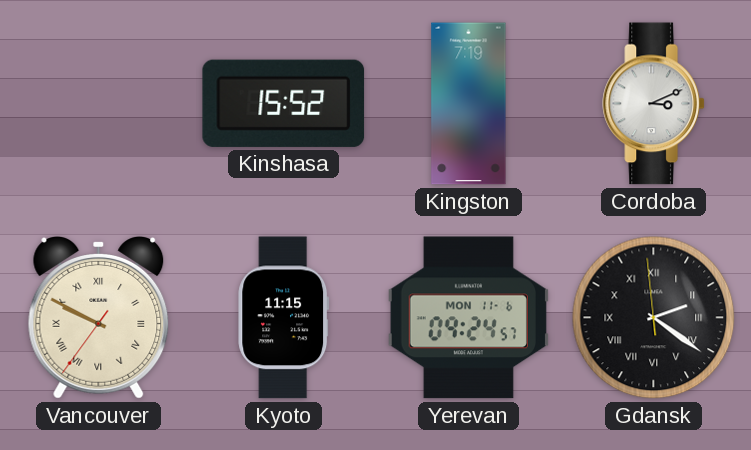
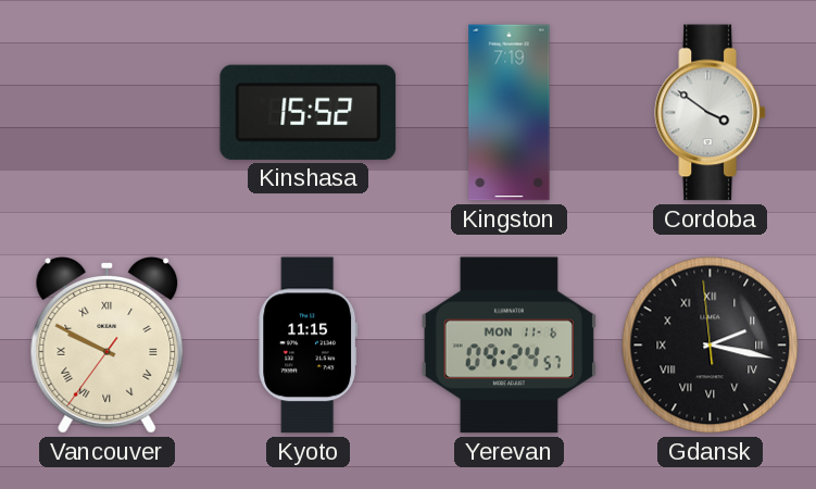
Cordoba: 3:11 -> 3:51
Gdansk: 2:20 -> 2:16
